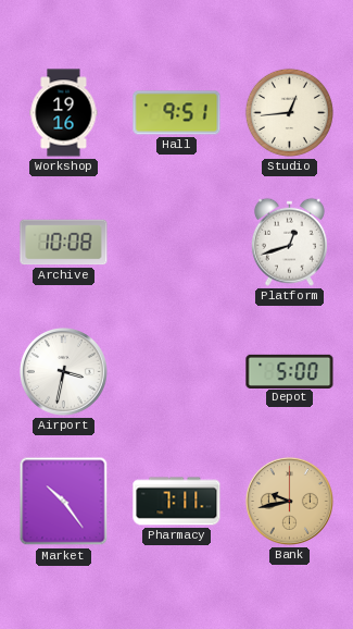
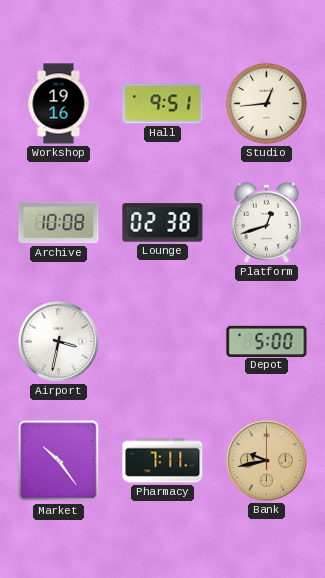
Lounge: none -> 02:38
